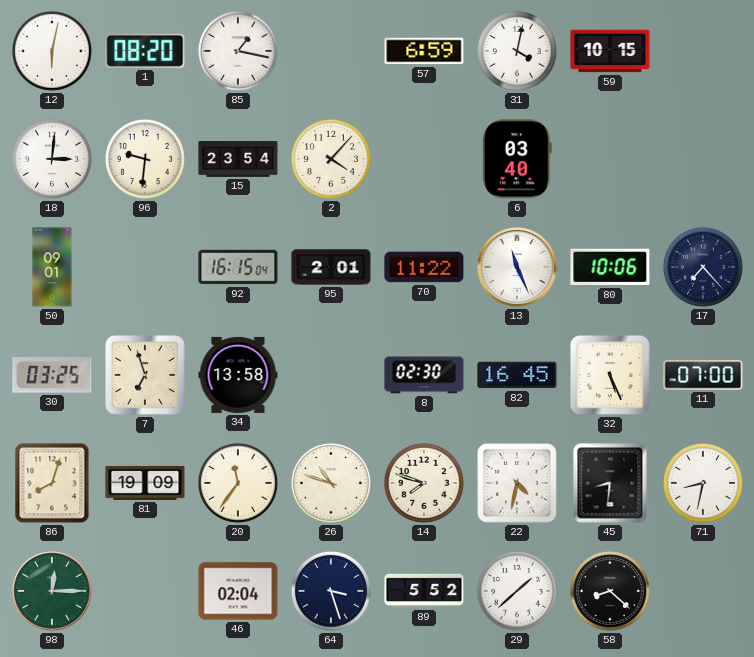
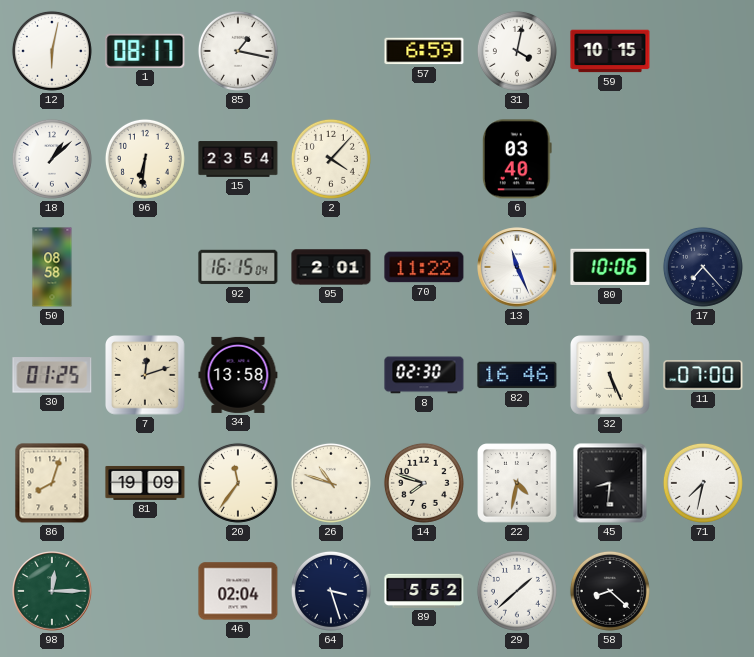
1: 08:20 -> 08:17
18: 3:01 -> 1:08
96: 9:31 -> 6:31
50: 09:01 -> 08:58
30: 03:25 -> 01:25
7: 6:57 -> 12:12
82: 16:45 -> 16:46
71: 8:32 -> 7:32
